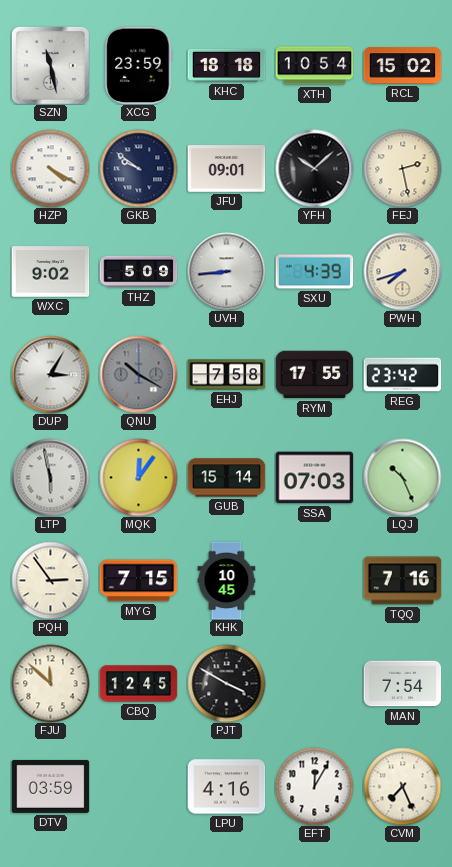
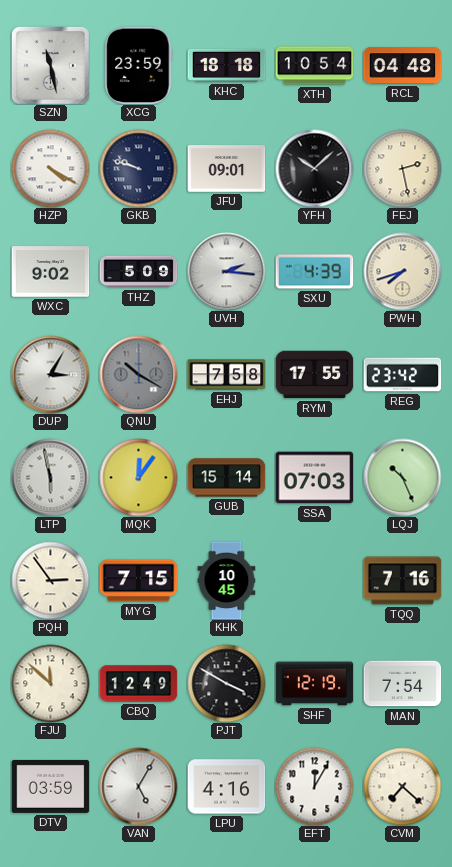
RCL: 15:02 -> 04:48
GKB: 9:51 -> 9:48
UVH: 8:44 -> 2:16
CBQ: 12:45 -> 12:49
SHF: none -> 12:19
VAN: none -> 5:05
CVM: 7:26 -> 7:22
